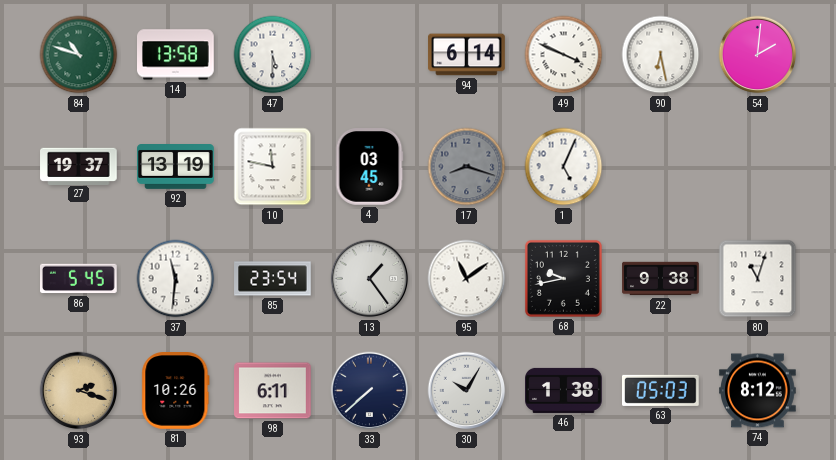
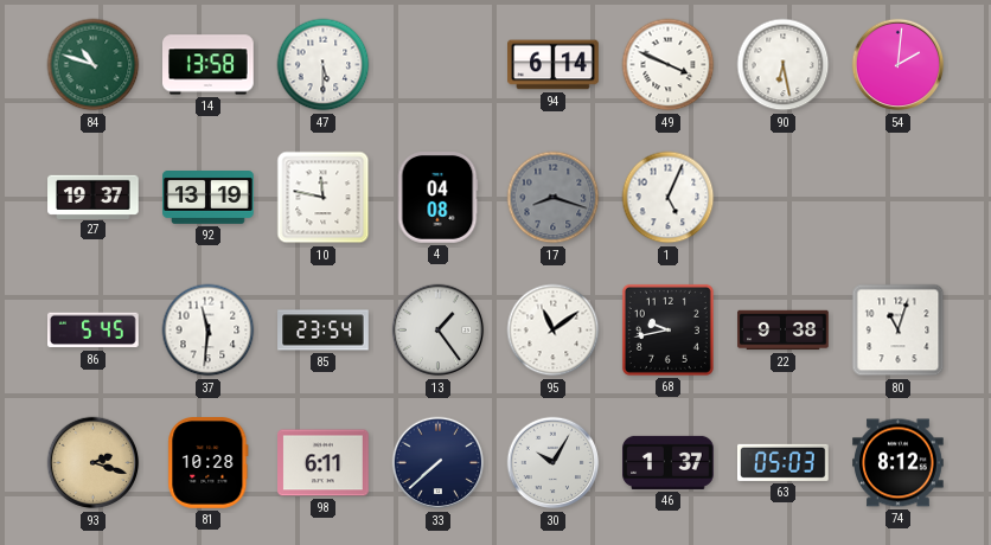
4: 03:45 -> 04:08
81: 10:26 -> 10:28
46: 1:38 -> 1:37
